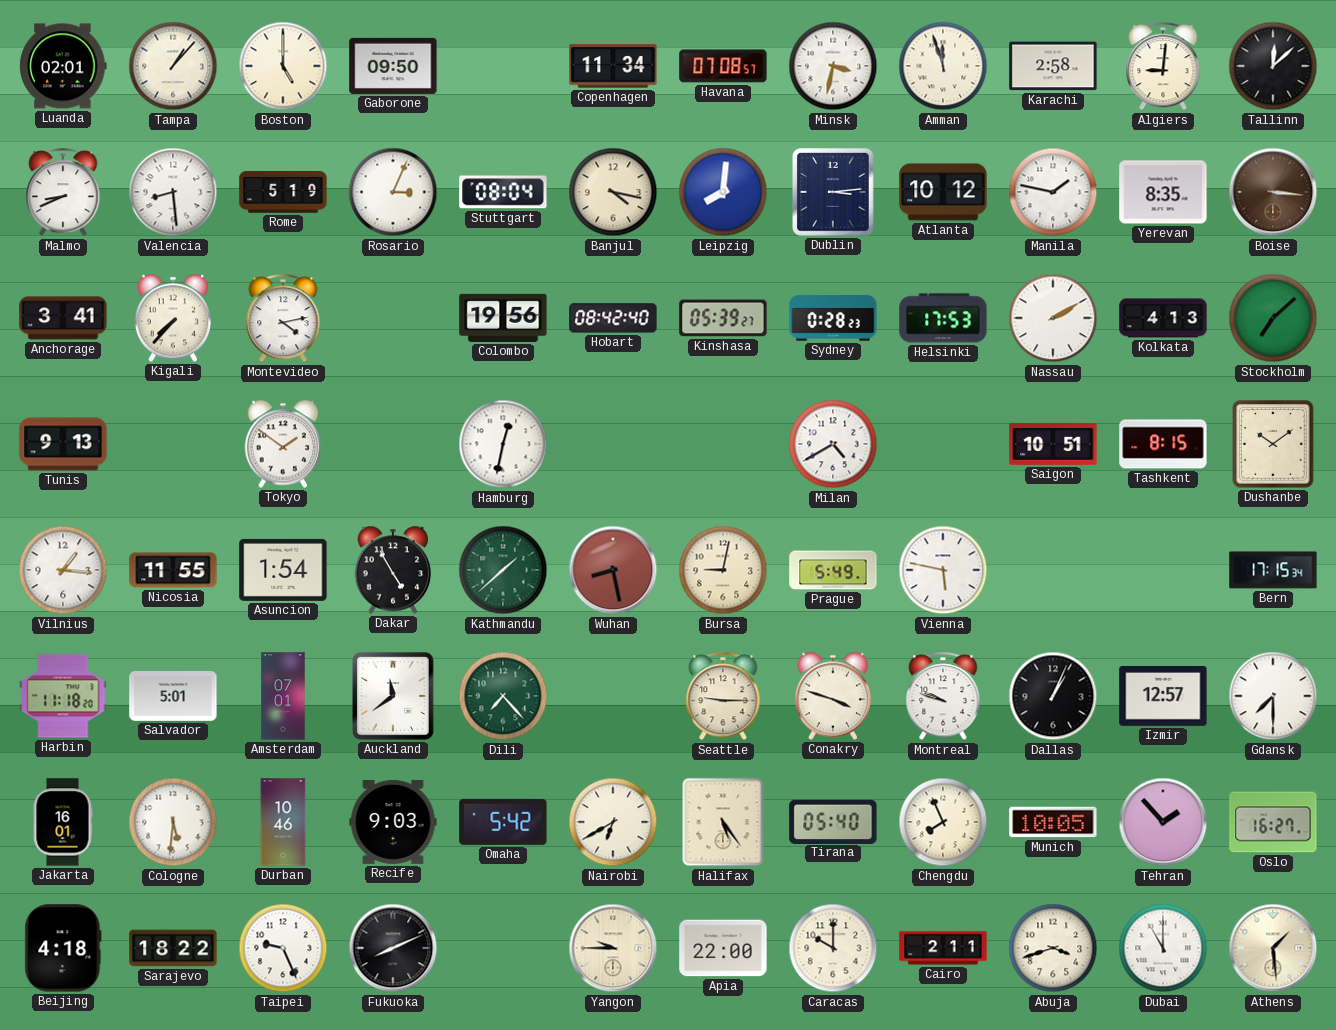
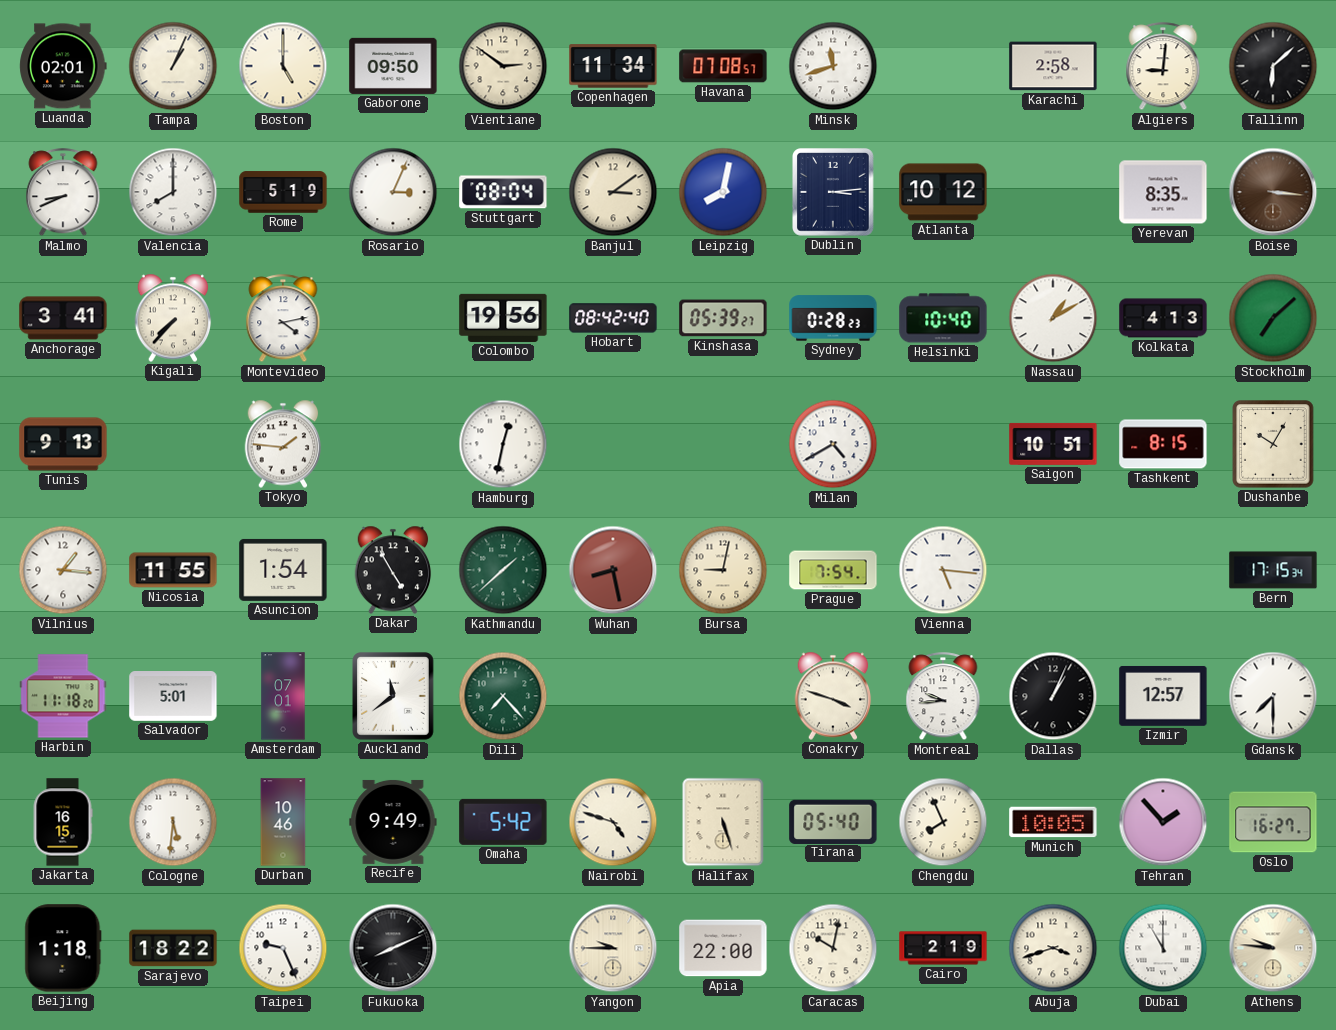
Tampa: 1:07 -> 1:04
Vientiane: none -> 2:51
Minsk: 3:32 -> 11:42
Amman: 11:57 -> none
Tallinn: 12:08 -> 6:08
Valencia: 8:29 -> 8:00
Banjul: 4:17 -> 3:09
Leipzig: 8:01 -> 8:02
Manila: 1:47 -> none
Helsinki: 17:53 -> 10:40
Nassau: 2:10 -> 1:10
Tokyo: 1:51 -> 1:46
Dushanbe: 10:09 -> 10:05
Prague: 5:49 -> 7:54
Vienna: 5:47 -> 5:16
Seattle: 9:15 -> none
Montreal: 9:48 -> 9:44
Jakarta: 16:01 -> 16:15
Recife: 9:03 -> 9:49
Nairobi: 6:40 -> 4:48
Halifax: 5:24 -> 5:27
Beijing: 4:18 -> 1:18
Caracas: 10:00 -> 10:02
Cairo: 2:11 -> 2:19
Athens: 1:29 -> 9:46
